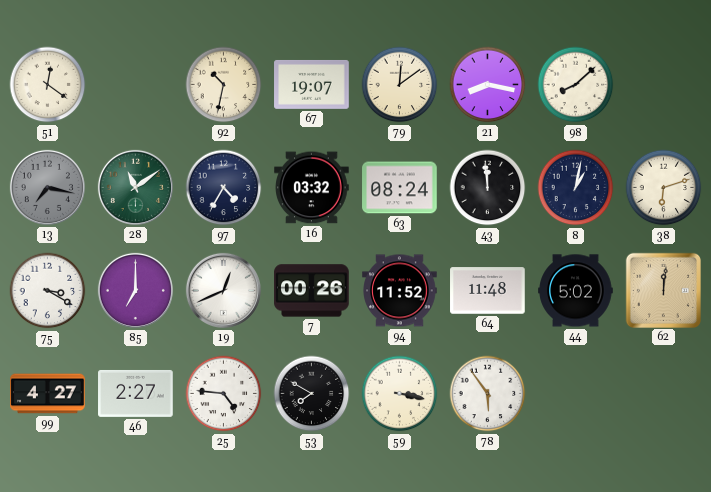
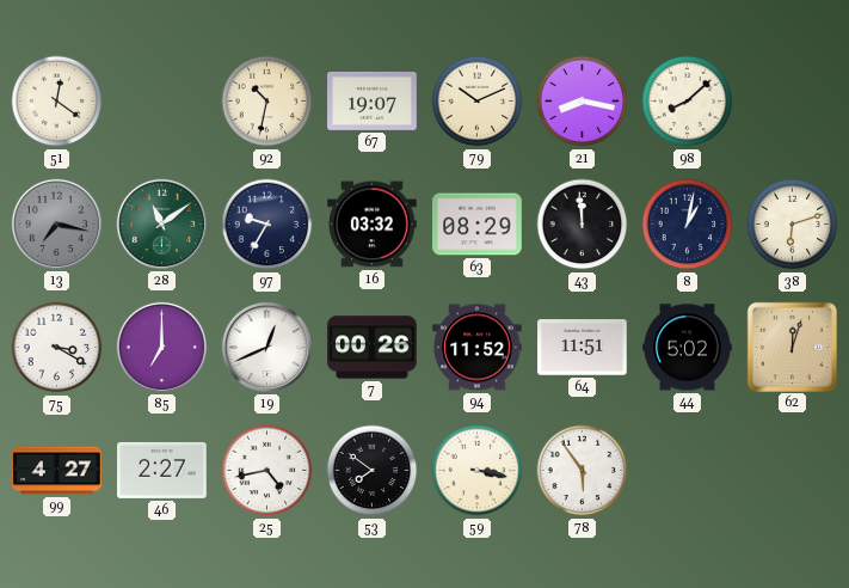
79: 12:09 -> 10:11
97: 4:35 -> 9:35
63: 08:24 -> 08:29
64: 11:48 -> 11:51
62: 12:01 -> 12:03
25: 4:46 -> 4:43
53: 7:50 -> 7:51
